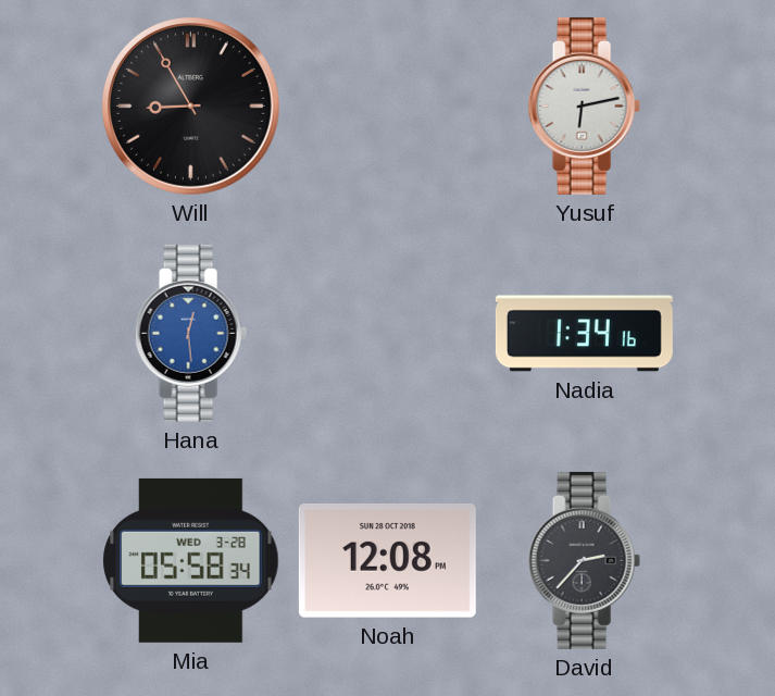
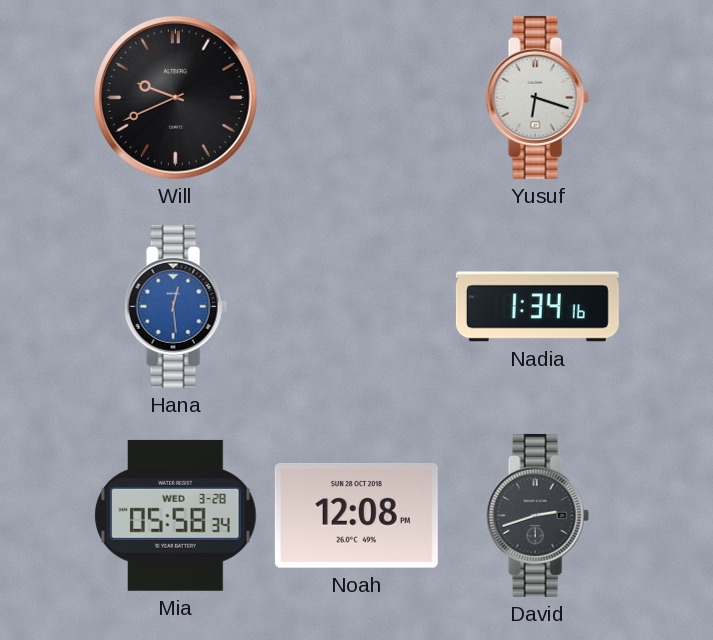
Will: 8:55 -> 9:41
Yusuf: 6:13 -> 6:18
David: 2:37 -> 2:42
